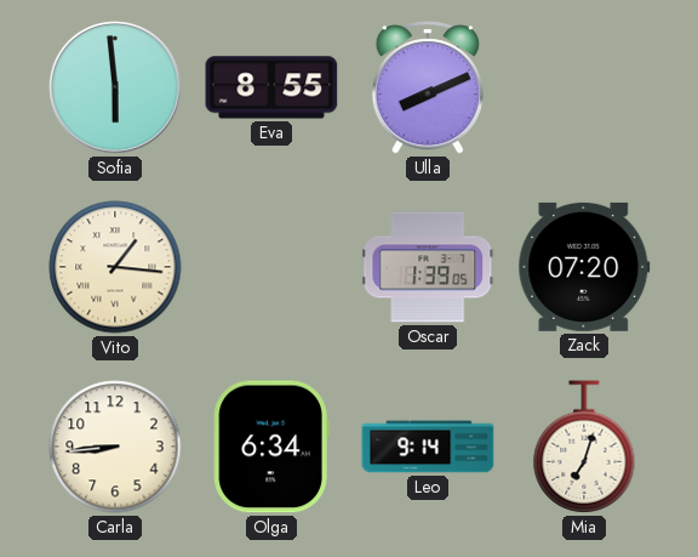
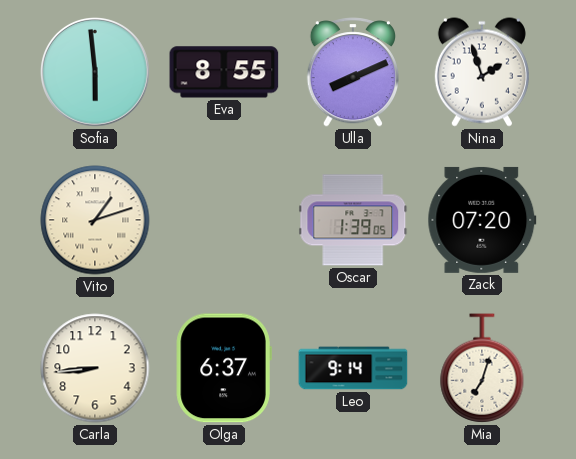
Nina: none -> 1:57
Vito: 1:16 -> 1:12
Olga: 6:34 -> 6:37
